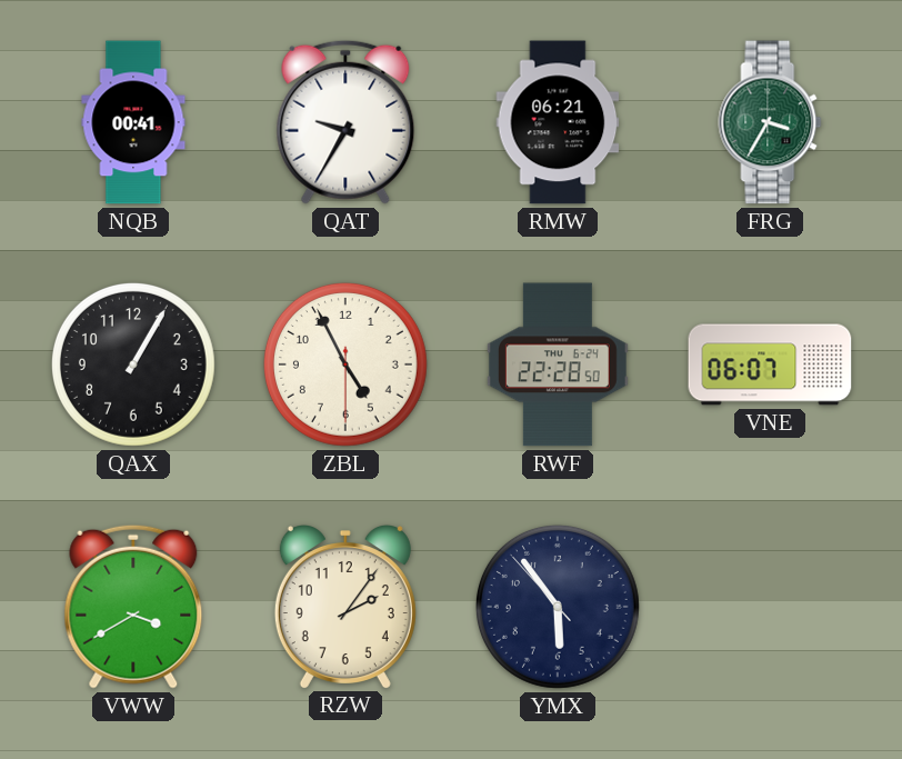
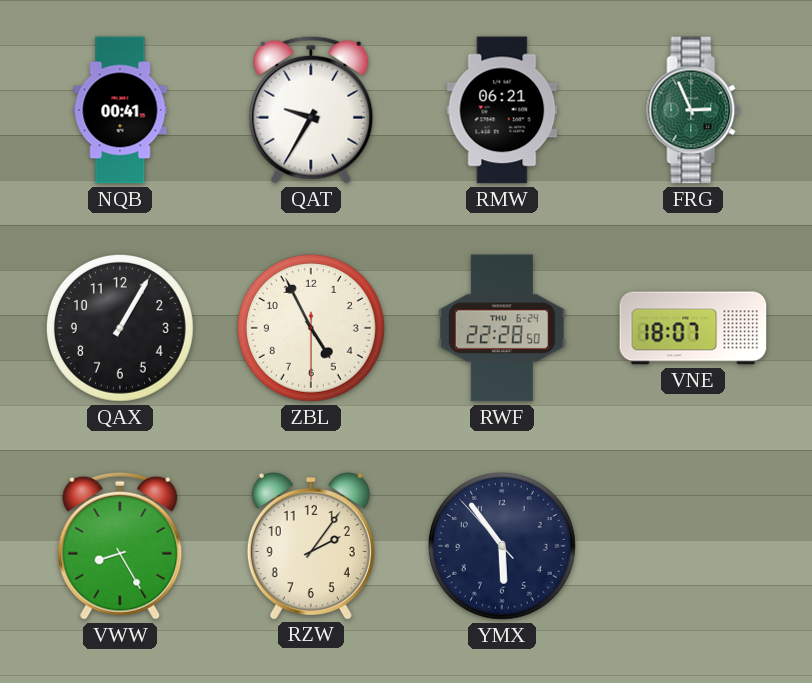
FRG: 3:35 -> 2:56
VNE: 06:07 -> 18:07
VWW: 3:40 -> 8:25
